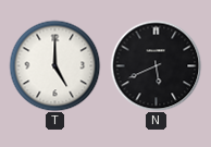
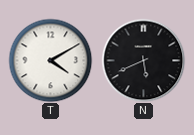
T: 5:00 -> 4:10
